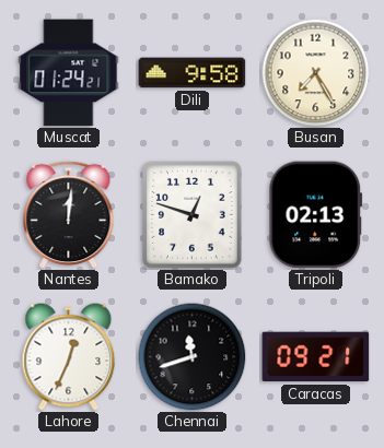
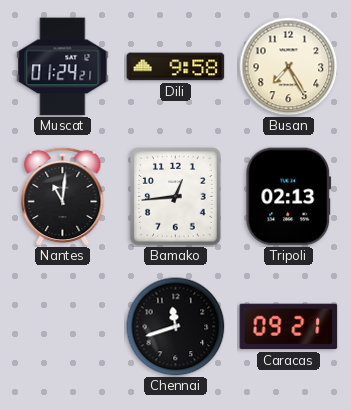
Nantes: 12:01 -> 11:01
Bamako: 12:48 -> 12:44
Lahore: 12:34 -> none
